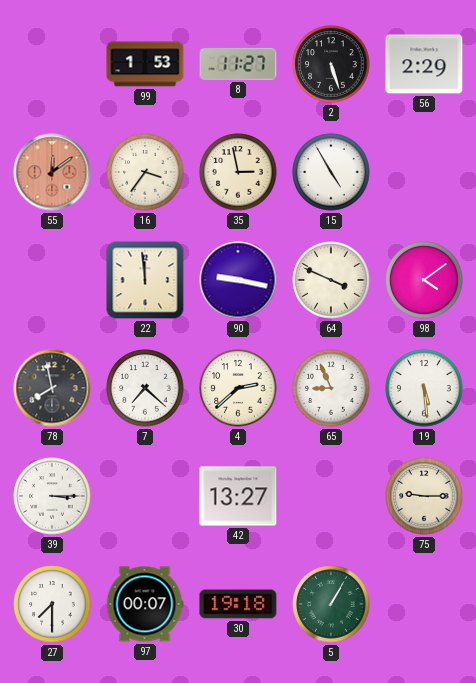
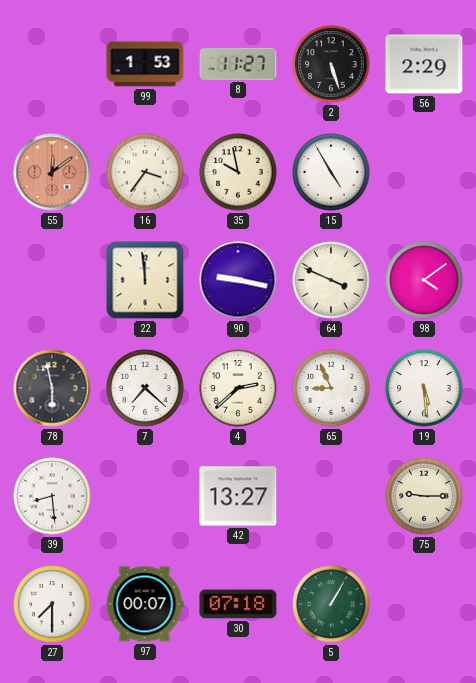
35: 2:58 -> 9:58
78: 7:58 -> 5:58
39: 3:15 -> 8:29
30: 19:18 -> 07:18
